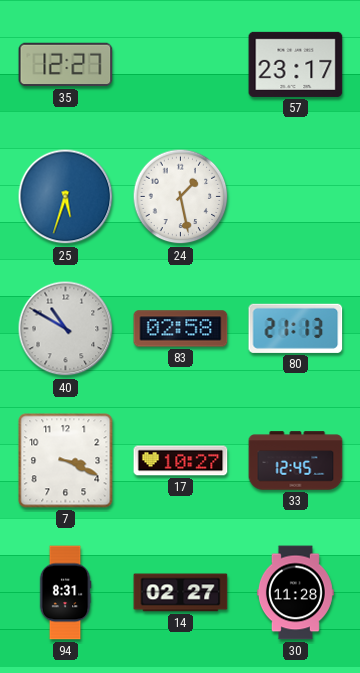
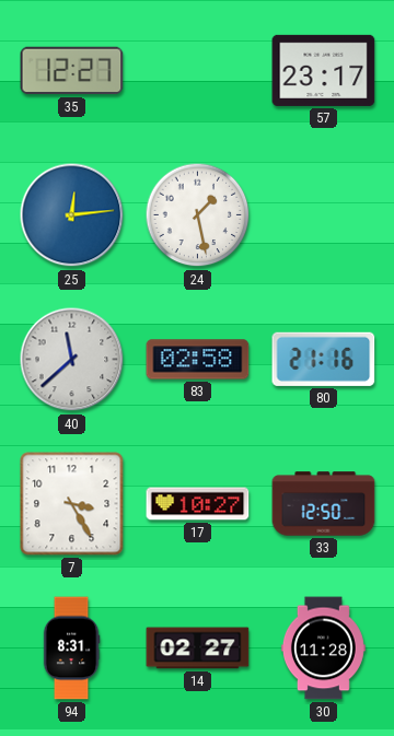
25: 5:33 -> 12:14
40: 10:50 -> 11:38
80: 21:13 -> 21:16
7: 3:19 -> 3:25
33: 12:45 -> 12:50
